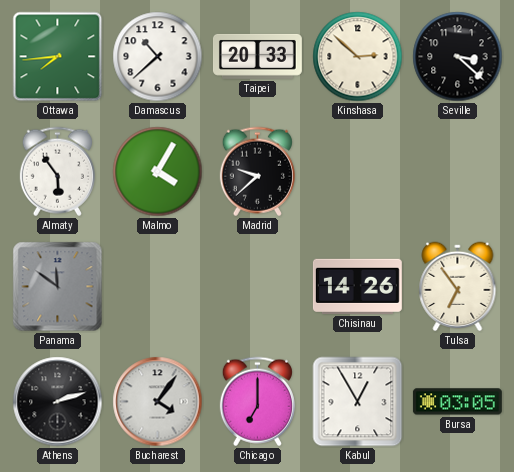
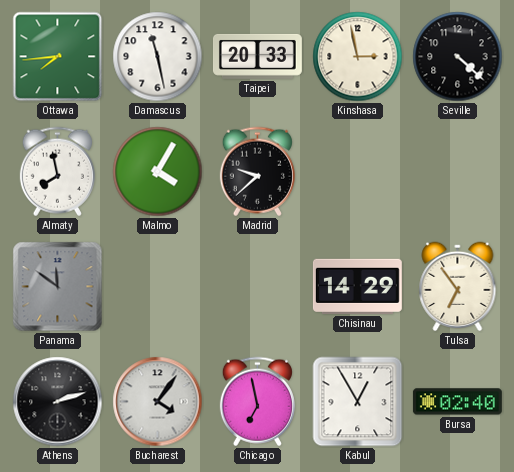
Damascus: 10:38 -> 11:28
Kinshasa: 2:52 -> 2:58
Seville: 3:22 -> 4:22
Almaty: 5:54 -> 7:58
Chisinau: 14:26 -> 14:29
Chicago: 7:00 -> 6:58
Bursa: 03:05 -> 02:40
